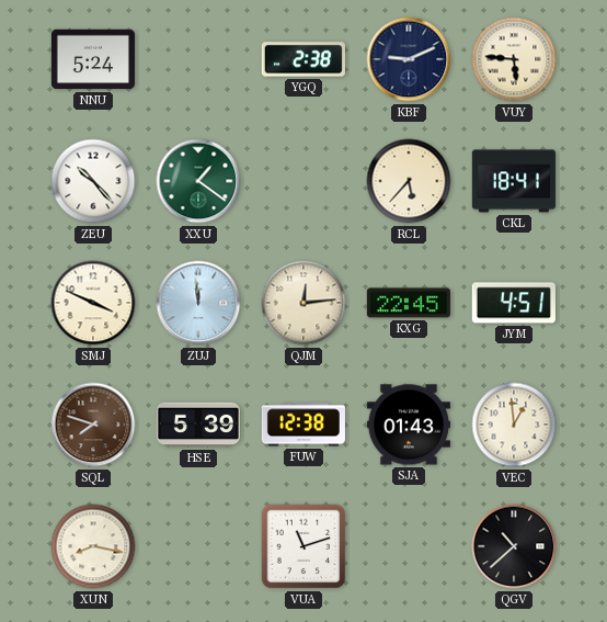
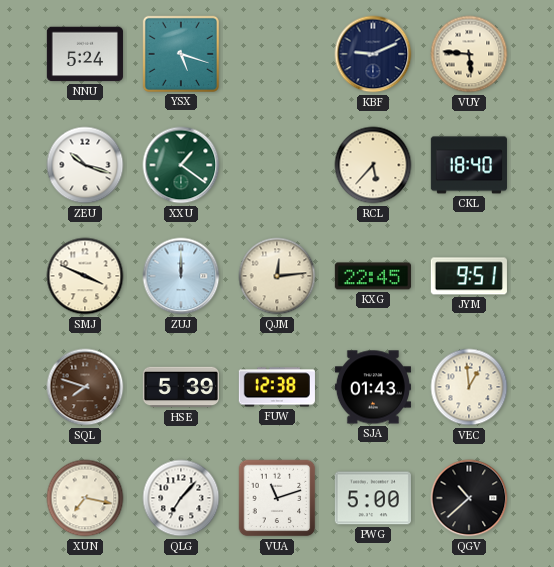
YSX: none -> 5:18
YGQ: 2:38 -> none
ZEU: 10:23 -> 10:18
CKL: 18:41 -> 18:40
ZUJ: 11:59 -> 12:00
JYM: 4:51 -> 9:51
XUN: 8:17 -> 7:17
QLG: none -> 7:07
PWG: none -> 5:00
